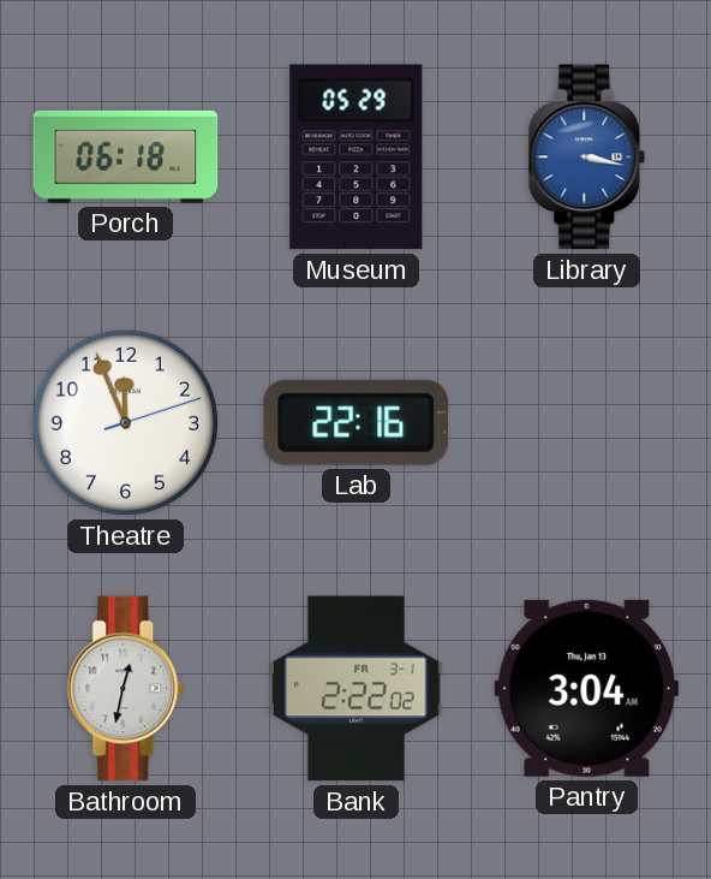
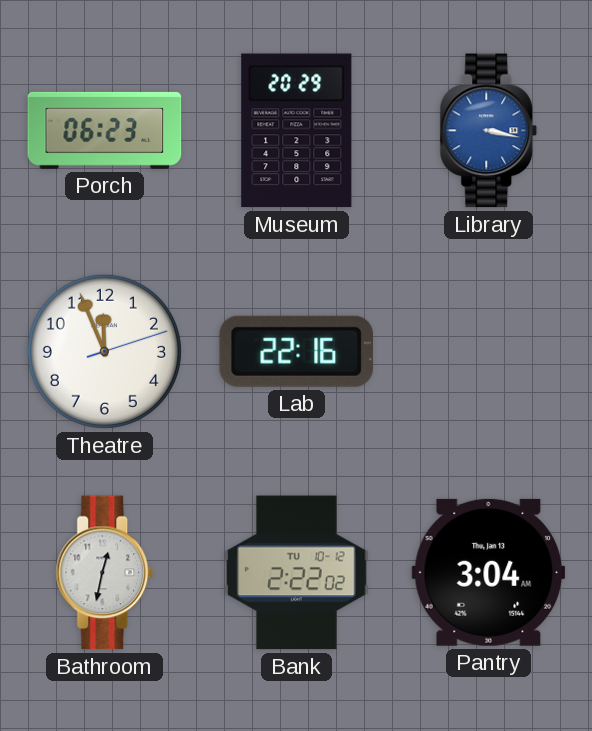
Porch: 06:18 -> 06:23
Museum: 05:29 -> 20:29
Bank date: FR 3-1 -> TU 10-12
